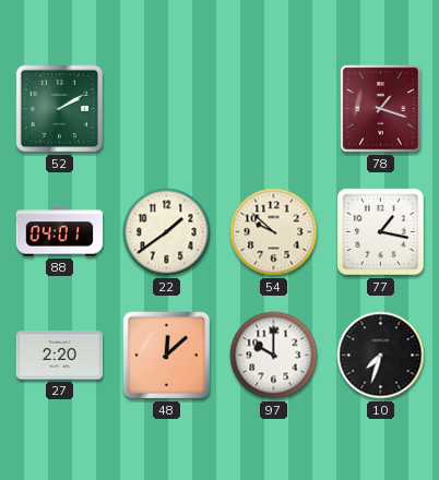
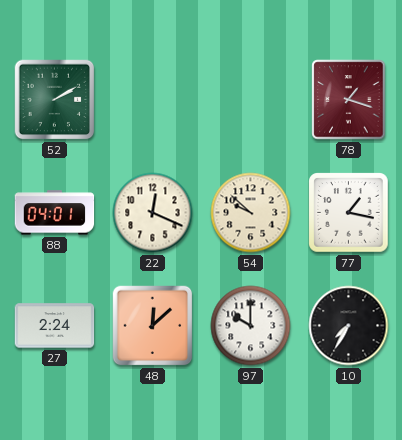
22: 1:39 -> 12:19
27: 2:20 -> 2:24
10: 7:33 -> 7:35
